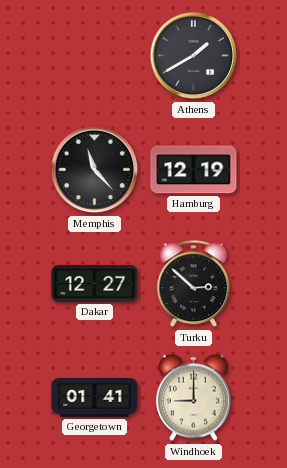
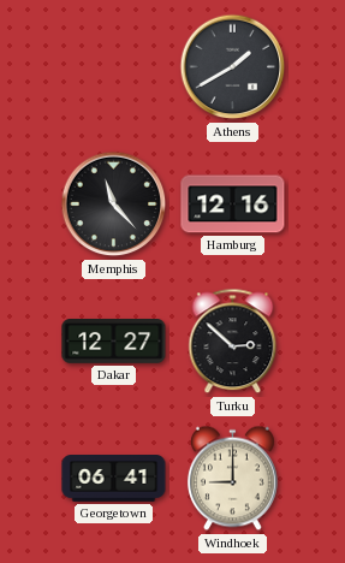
Hamburg: 12:19 -> 12:16
Georgetown: 01:41 -> 06:41
